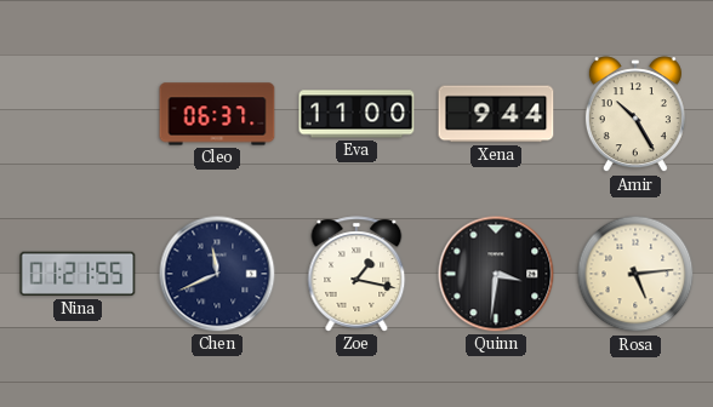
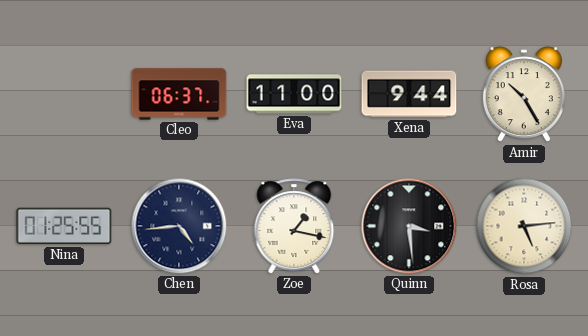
Nina: 01:21 -> 01:25
Chen: 11:41 -> 4:44
Quinn: 3:31 -> 3:29
